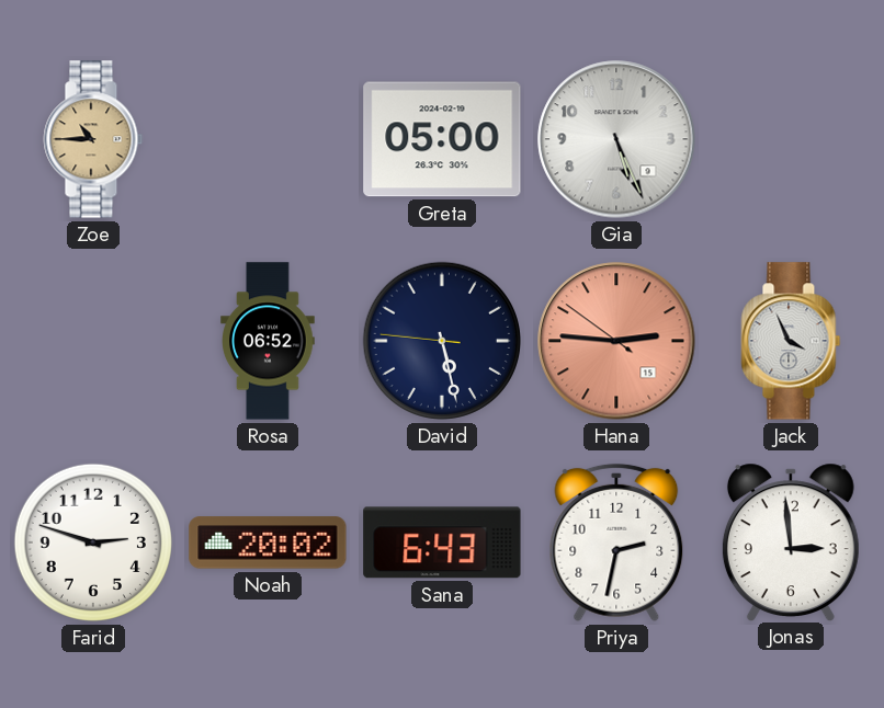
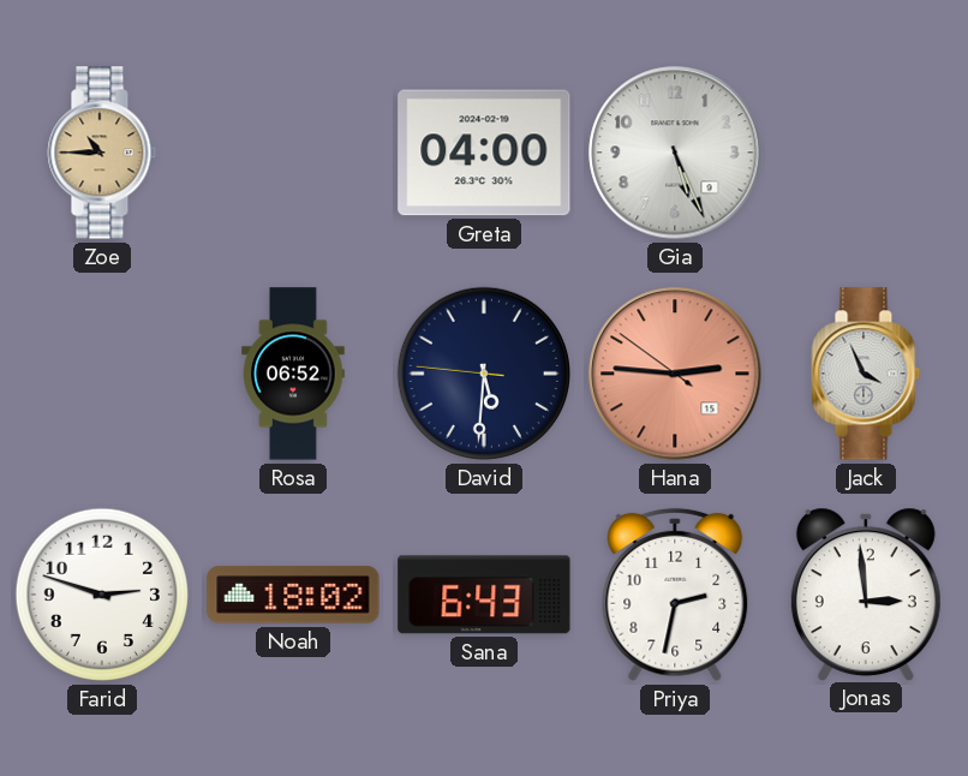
Greta: 05:00 -> 04:00
David: 5:27 -> 5:30
Noah: 20:02 -> 18:02
